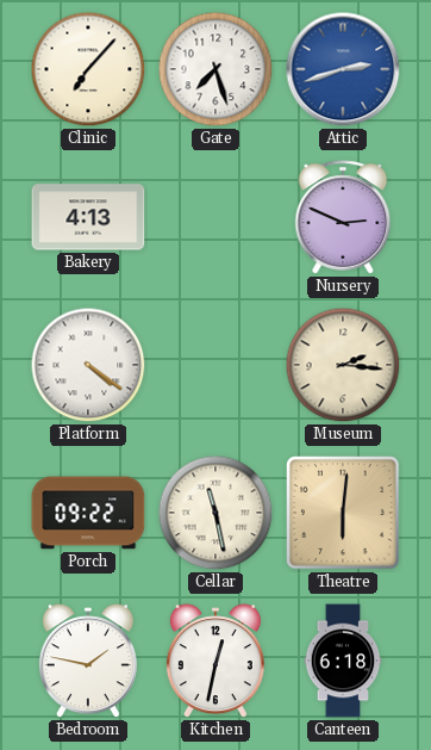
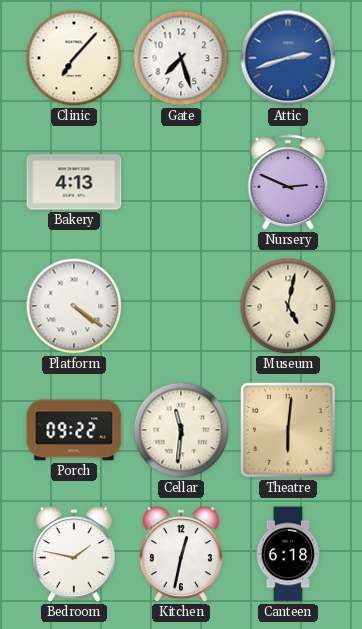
Museum: 2:16 -> 5:02
Cellar: 11:28 -> 11:31
